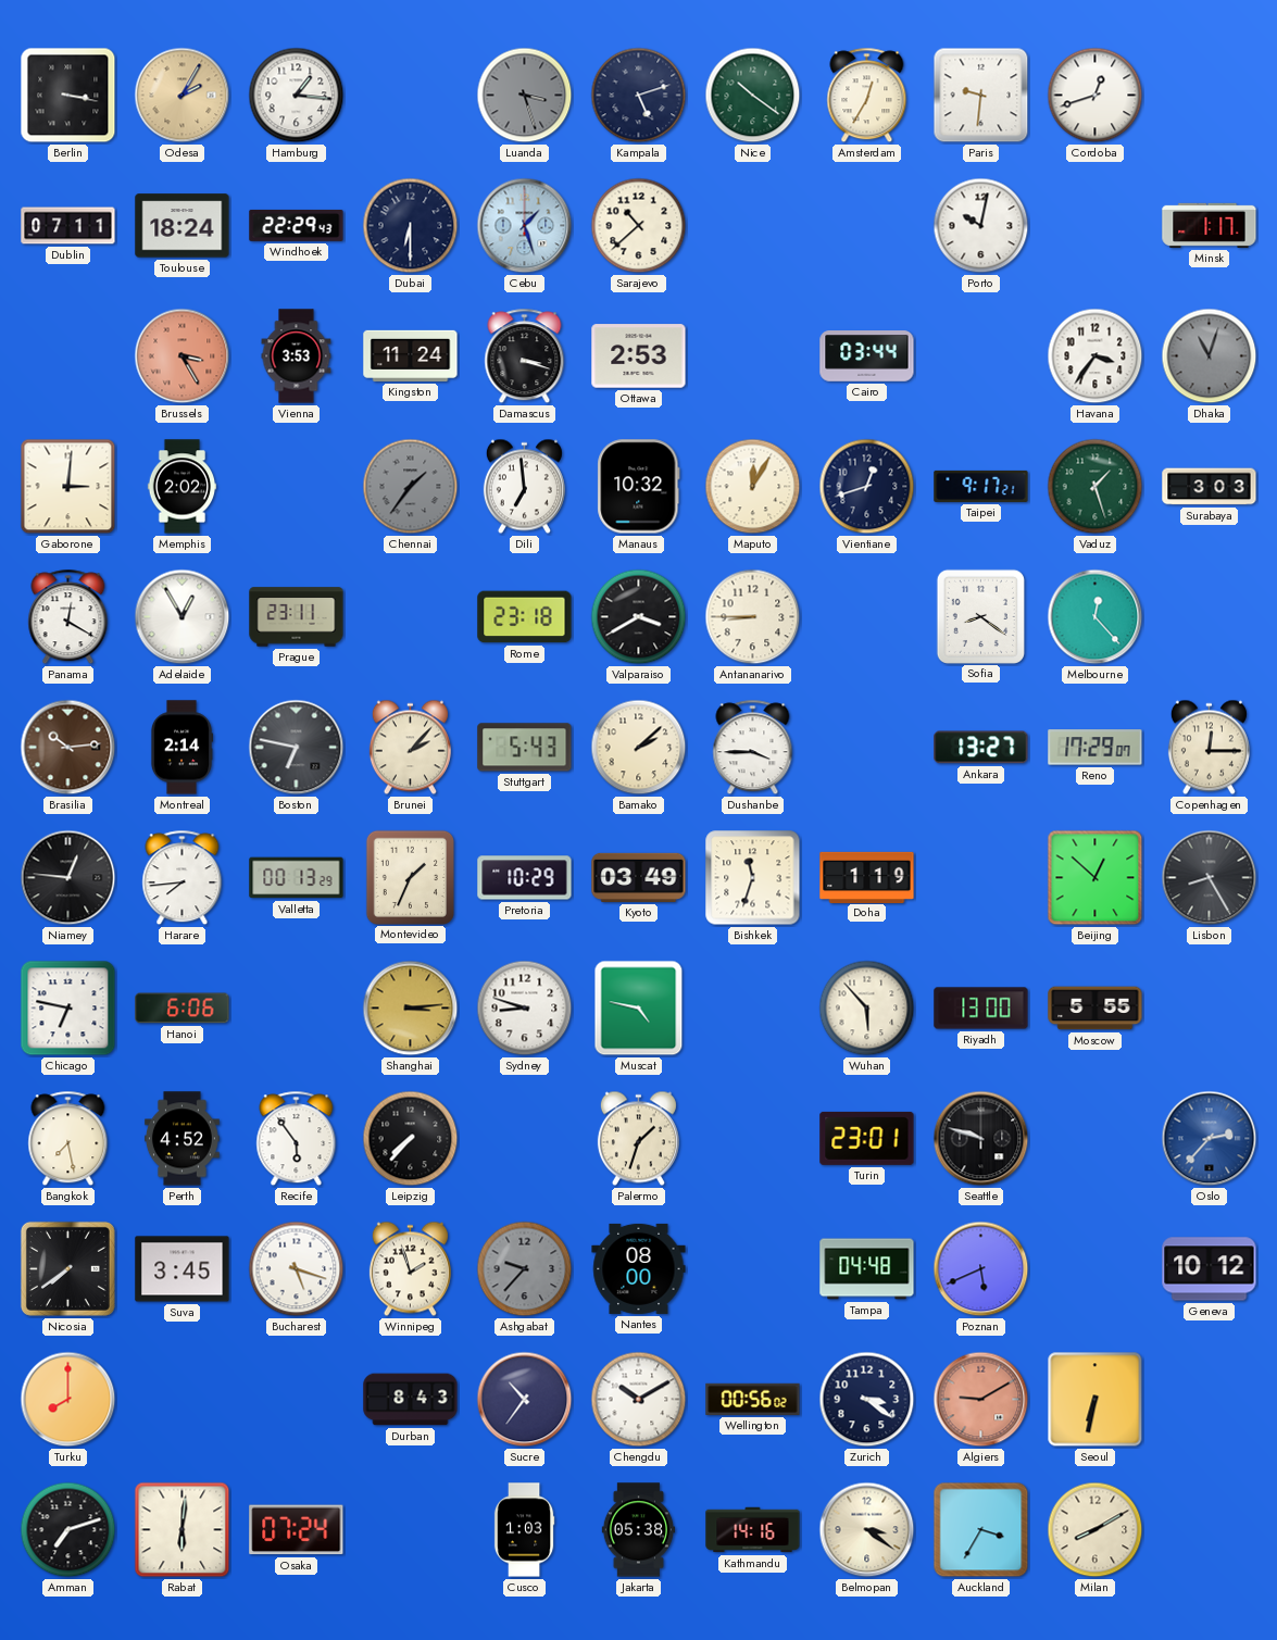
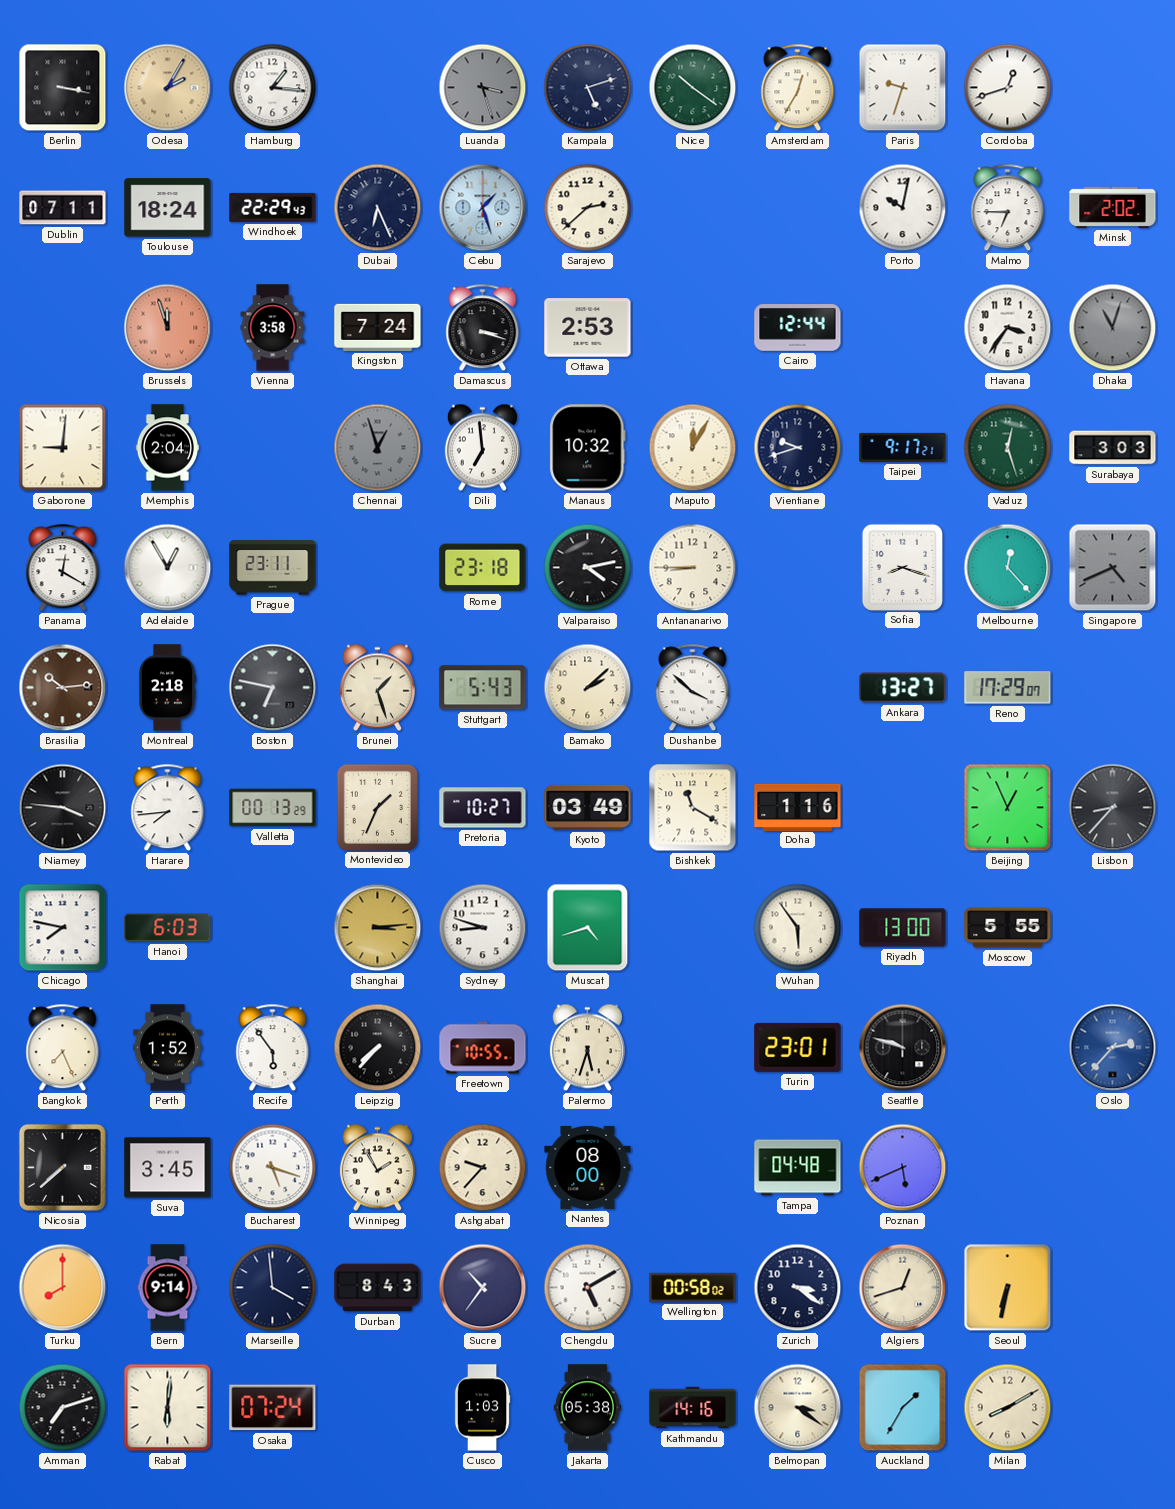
Paris: 9:31 -> 9:33
Dubai: 6:30 -> 6:26
Sarajevo: 10:38 -> 2:38
Malmo: none -> 6:45
Minsk: 1:17 -> 2:02
Brussels: 3:25 -> 11:57
Vienna: 3:53 -> 3:58
Kingston: 11:24 -> 7:24
Cairo: 03:44 -> 12:44
Gaborone: 3:01 -> 9:01
Memphis: 2:02 -> 2:04
Chennai: 1:36 -> 12:57
Vientiane: 12:42 -> 9:42
Vaduz: 1:27 -> 12:27
Valparaiso: 3:40 -> 4:13
Sofia: 8:21 -> 8:18
Singapore: none -> 4:41
Montreal: 2:14 -> 2:18
Brunei: 2:07 -> 1:27
Dushanbe: 3:45 -> 3:52
Copenhagen: 12:15 -> none
Niamey: 12:46 -> 3:46
Pretoria: 10:29 -> 10:27
Bishkek: 11:33 -> 11:20
Doha: 1:19 -> 1:16
Beijing: 12:52 -> 12:56
Lisbon: 8:25 -> 8:37
Chicago: 6:47 -> 7:47
Hanoi: 6:06 -> 6:03
Muscat: 4:47 -> 4:42
Wuhan: 5:53 -> 5:54
Bangkok: 7:28 -> 7:26
Perth: 4:52 -> 1:52
Freetown: none -> 10:55
Palermo: 1:33 -> 5:33
Nicosia: 7:39 -> 7:38
Winnipeg: 1:57 -> 1:55
Ashgabat dial: grey -> cream
Geneva: 10:12 -> none
Bern: none -> 9:14
Marseille: none -> 3:59
Chengdu: 10:10 -> 5:10
Wellington: 00:56 -> 00:58
Algiers: 9:10 -> 12:42
Algiers dial: salmon -> cream
Auckland: 3:35 -> 1:35
